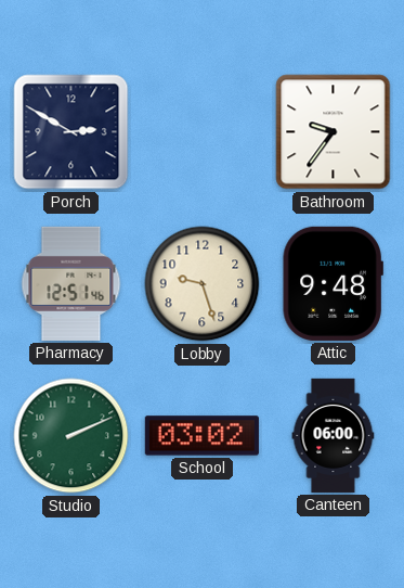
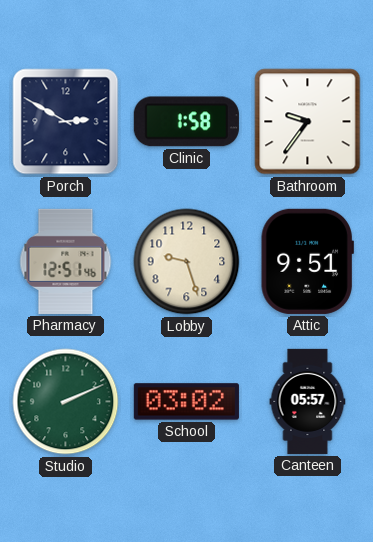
Clinic: none -> 1:58
Attic: 9:48 -> 9:51
Canteen: 06:00 -> 05:57
